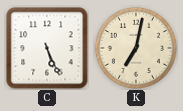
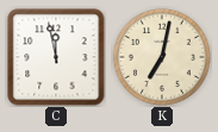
C: 5:26 -> 11:58
